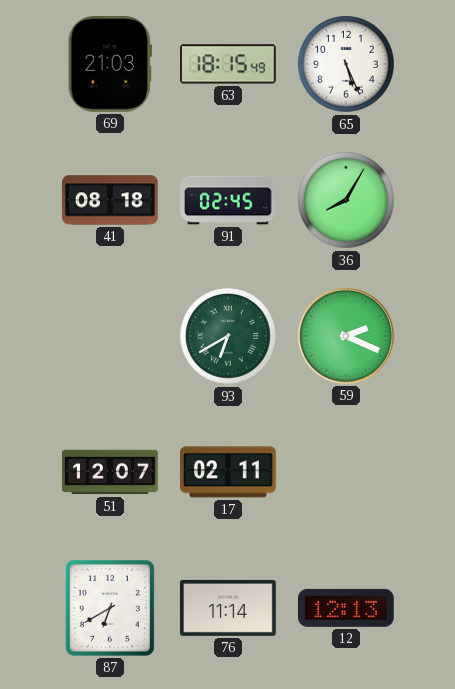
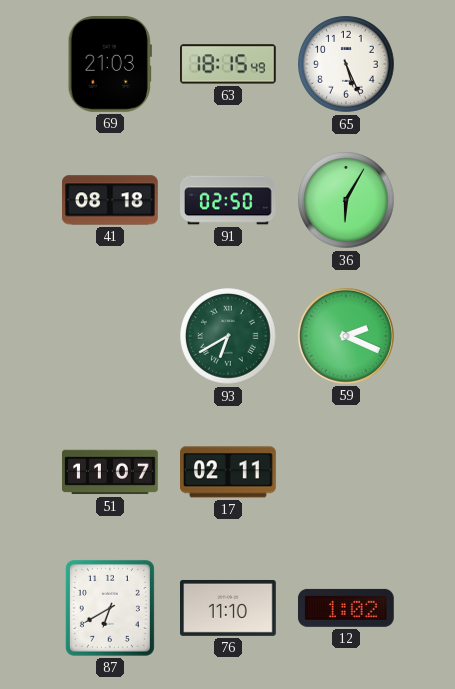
91: 02:45 -> 02:50
36: 8:05 -> 6:05
51: 12:07 -> 11:07
76: 11:14 -> 11:10
12: 12:13 -> 1:02
